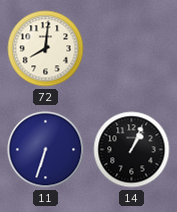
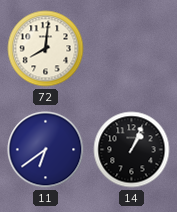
11: 6:33 -> 6:39
